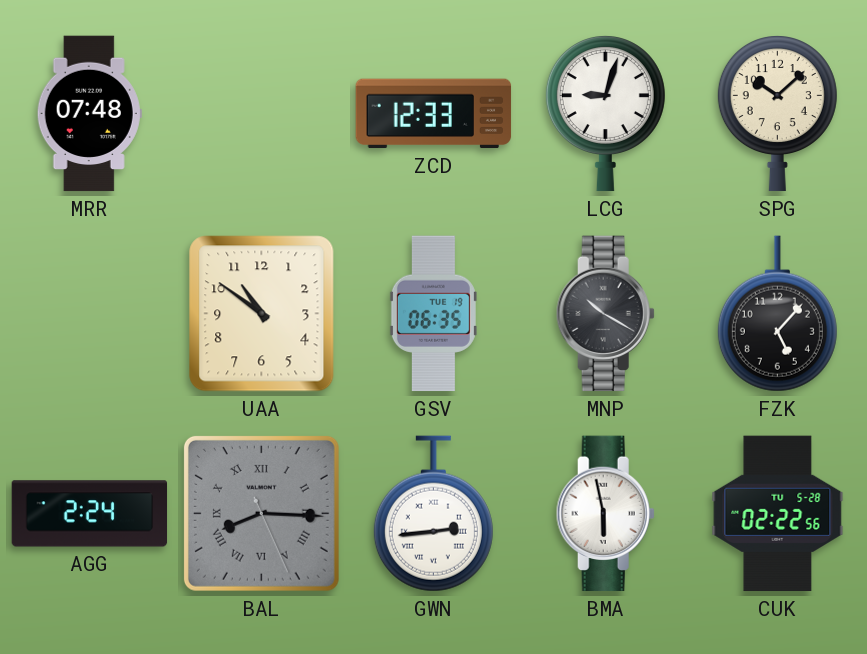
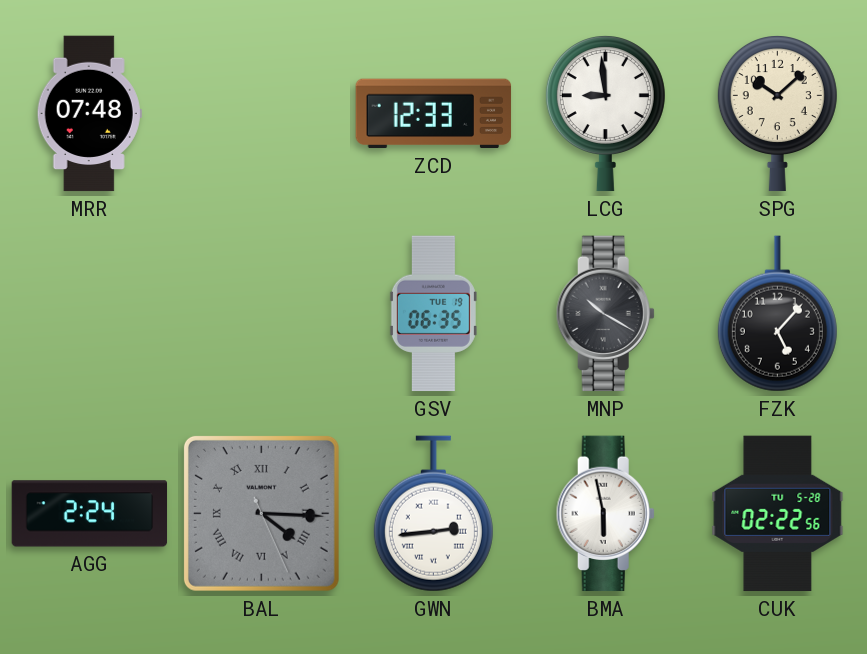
LCG: 9:03 -> 8:59
UAA: 10:51 -> none
BAL: 8:15 -> 4:15
